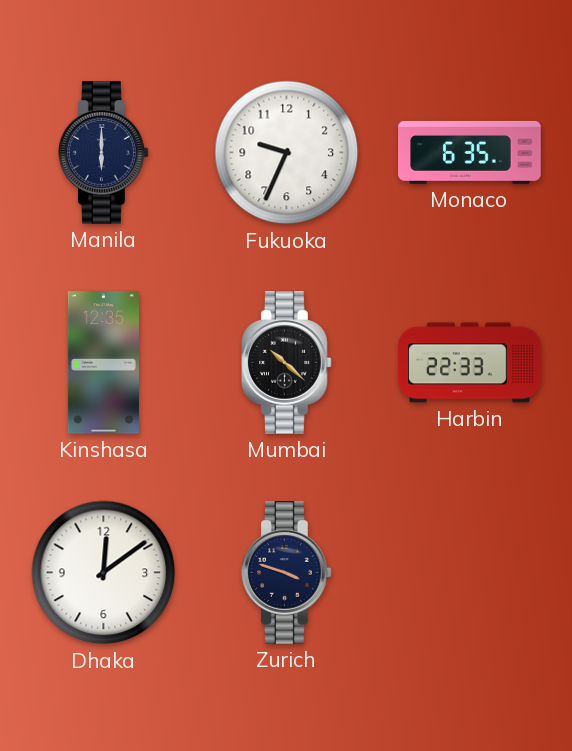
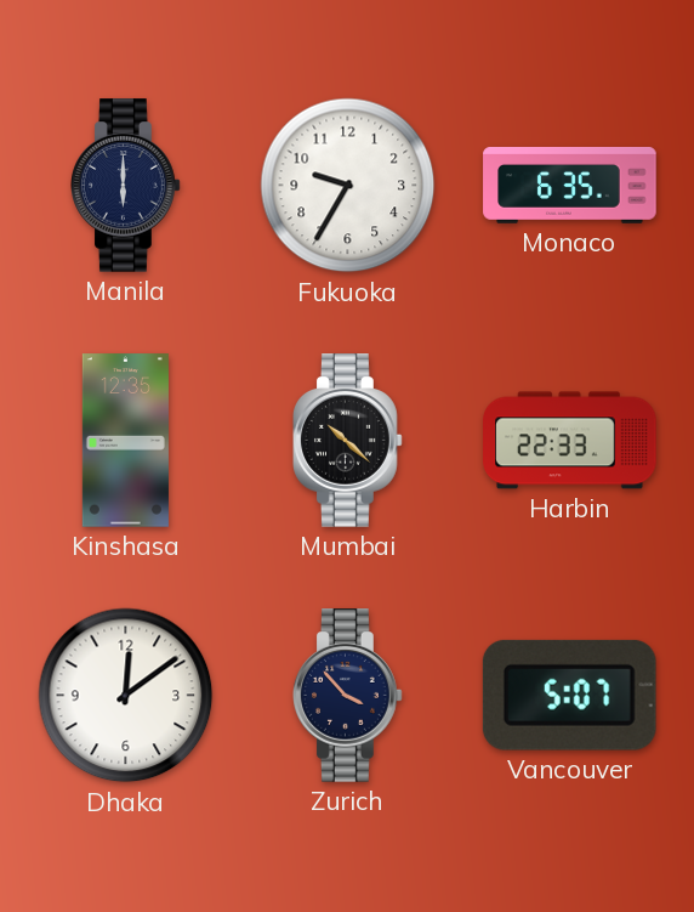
Fukuoka: 9:34 -> 9:35
Zurich: 3:48 -> 3:53
Vancouver: none -> 5:07
